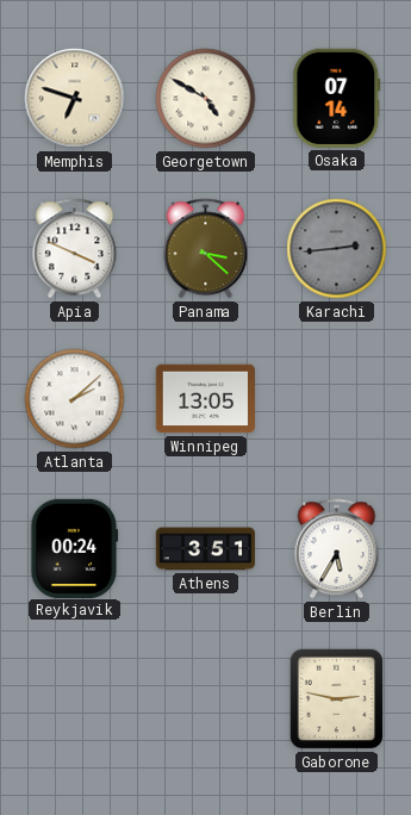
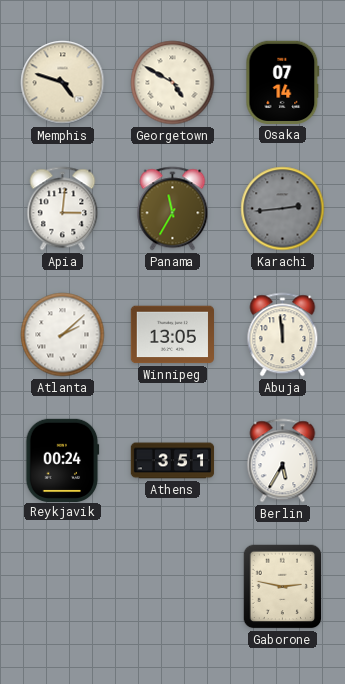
Memphis: 6:48 -> 4:48
Apia: 3:49 -> 3:01
Panama: 3:22 -> 11:35
Abuja: none -> 11:59
